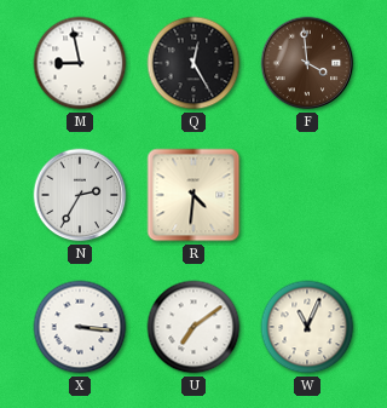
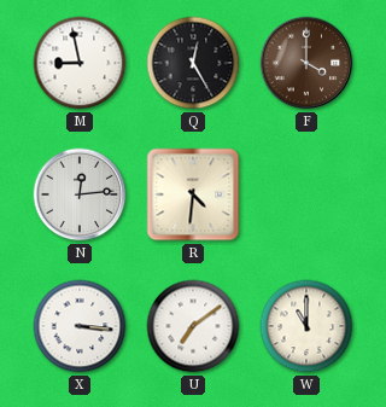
F: 3:59 -> 4:00
N: 2:35 -> 12:14
W: 11:04 -> 11:00
